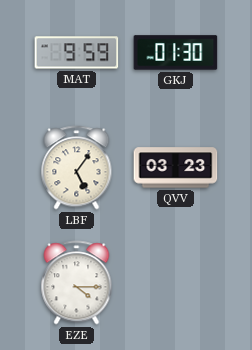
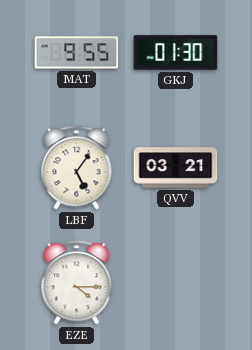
MAT: 9:59 -> 9:55
QVV: 03:23 -> 03:21
